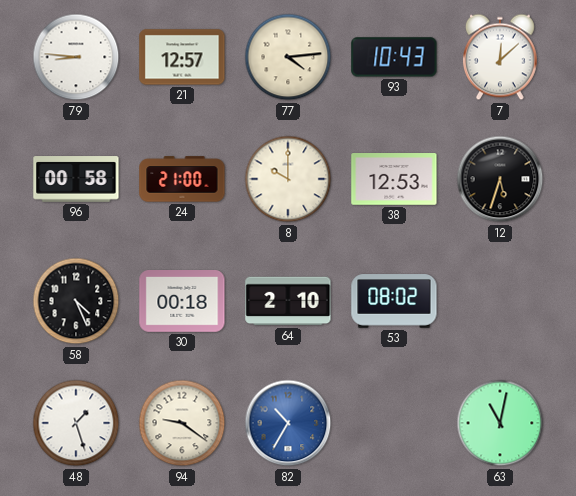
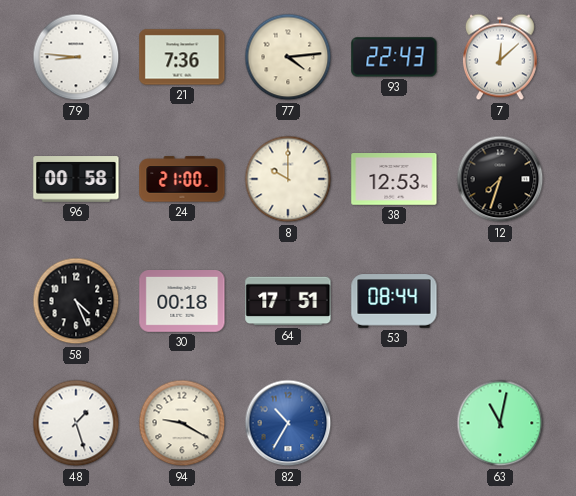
21: 12:57 -> 7:36
93: 10:43 -> 22:43
12: 5:33 -> 7:33
64: 2:10 -> 17:51
53: 08:02 -> 08:44
94: 9:21 -> 9:20
